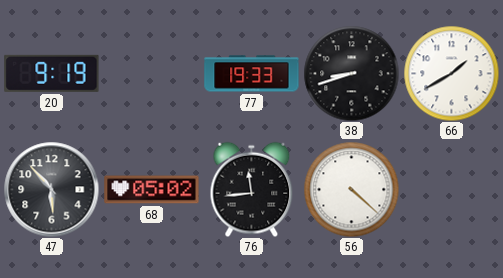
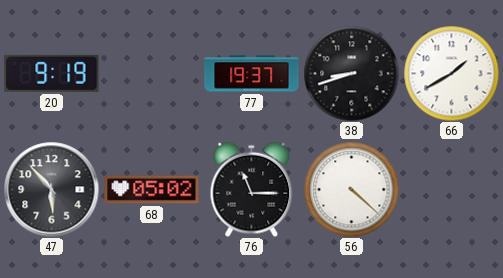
77: 19:33 -> 19:37
76: 11:44 -> 11:15
